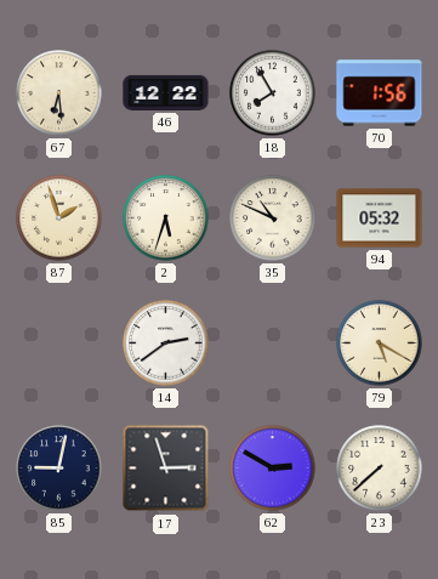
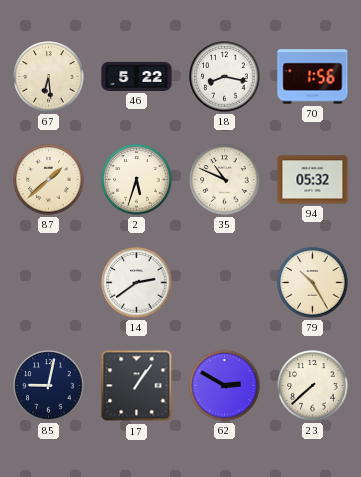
46: 12:22 -> 5:22
18: 7:55 -> 8:17
87: 1:57 -> 1:38
79: 5:20 -> 10:25
17: 2:57 -> 1:06
